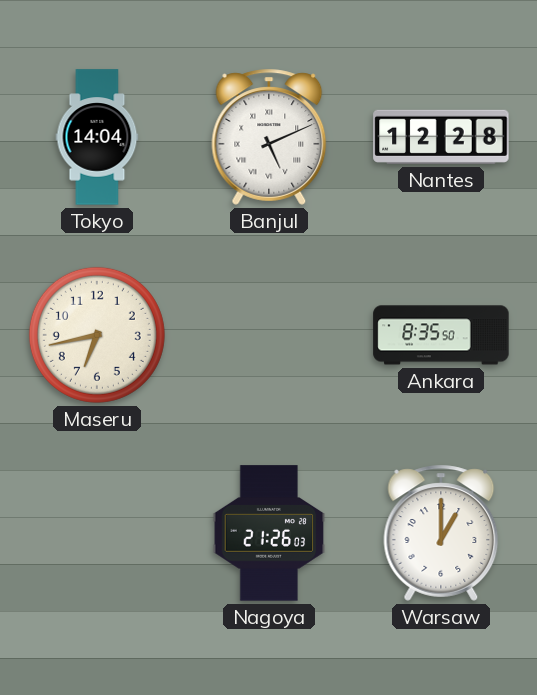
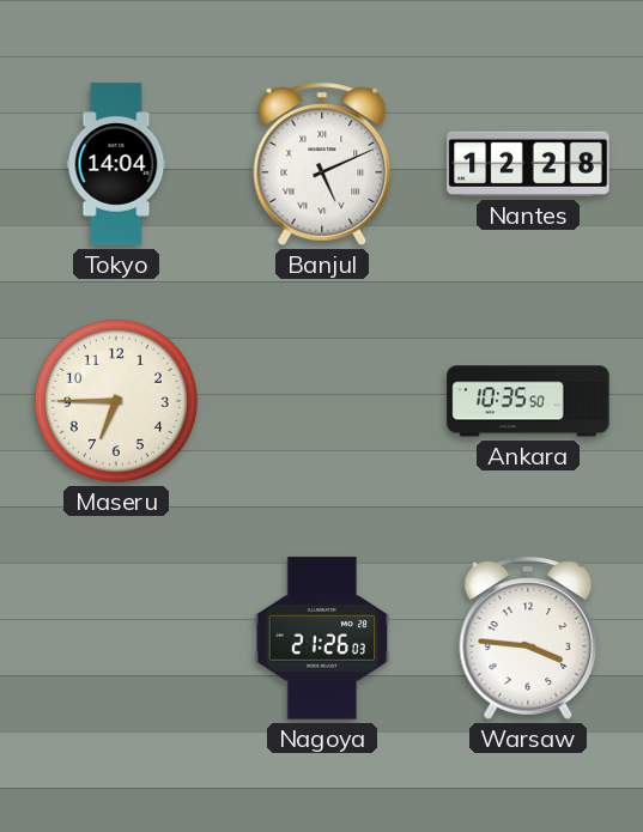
Maseru: 6:43 -> 6:45
Ankara: 8:35 -> 10:35
Warsaw: 1:00 -> 3:46
